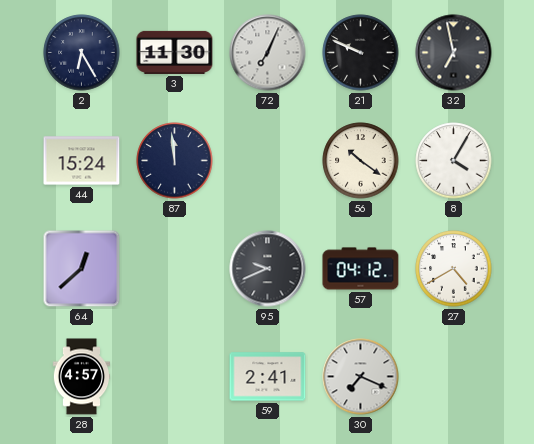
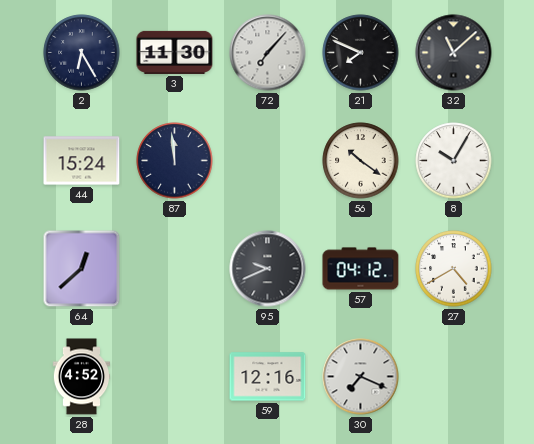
72: 7:04 -> 7:07
21: 9:49 -> 7:49
32: 6:58 -> 11:08
8: 4:05 -> 10:05
28: 4:57 -> 4:52
59: 2:41 -> 12:16
